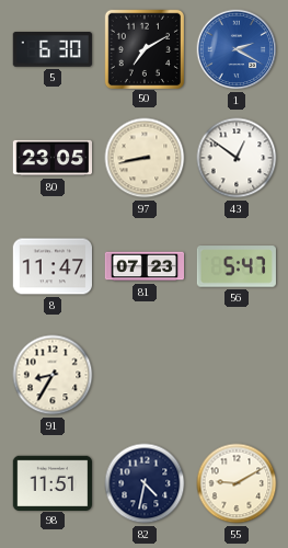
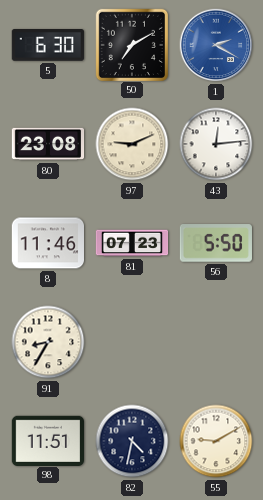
80: 23:05 -> 23:08
97: 8:43 -> 9:11
43: 12:51 -> 12:14
8: 11:47 -> 11:46
56: 5:47 -> 5:50
